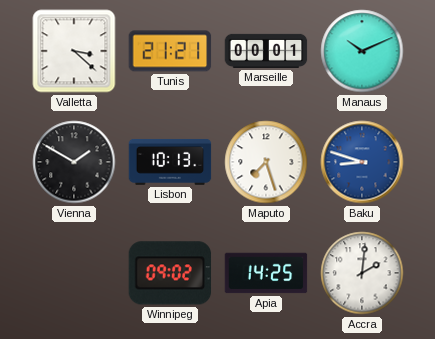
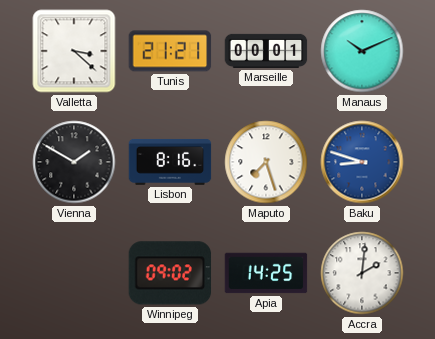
Lisbon: 10:13 -> 8:16
